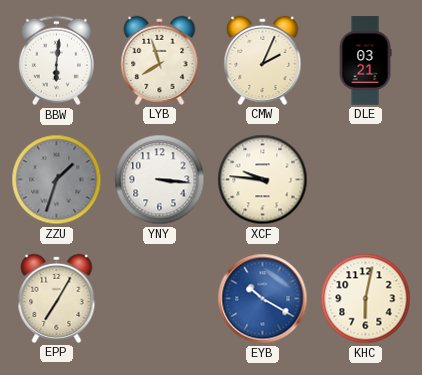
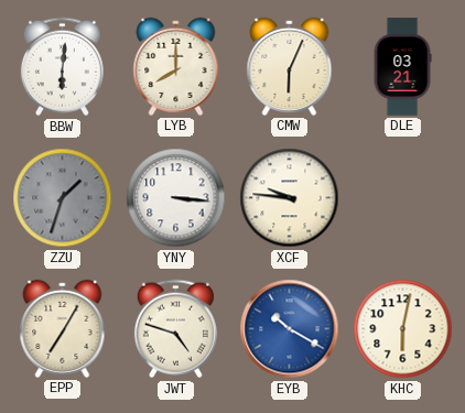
LYB: 7:57 -> 8:00
CMW: 2:04 -> 6:04
JWT: none -> 4:48
